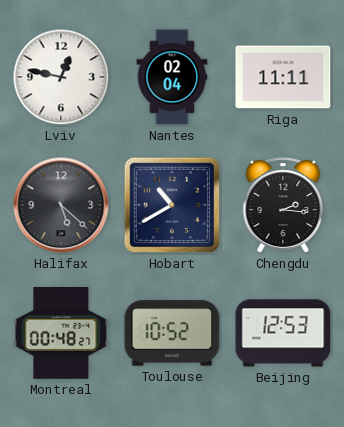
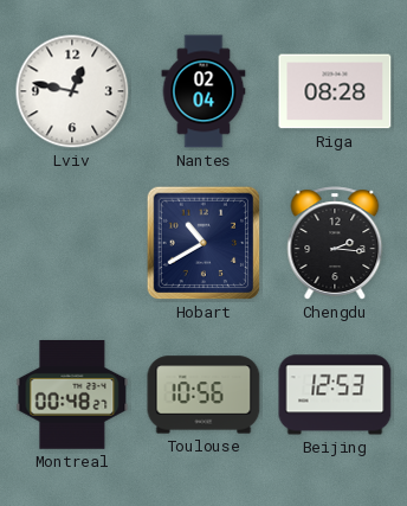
Riga: 11:11 -> 08:28
Halifax: 5:22 -> none
Toulouse: 10:52 -> 10:56
